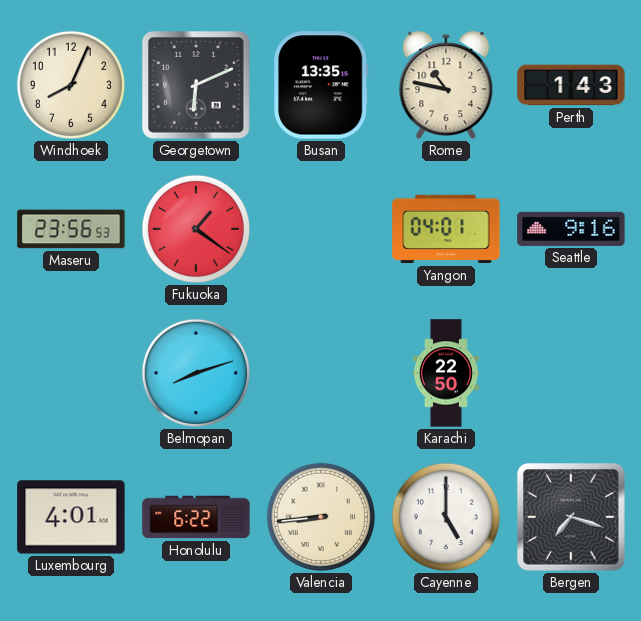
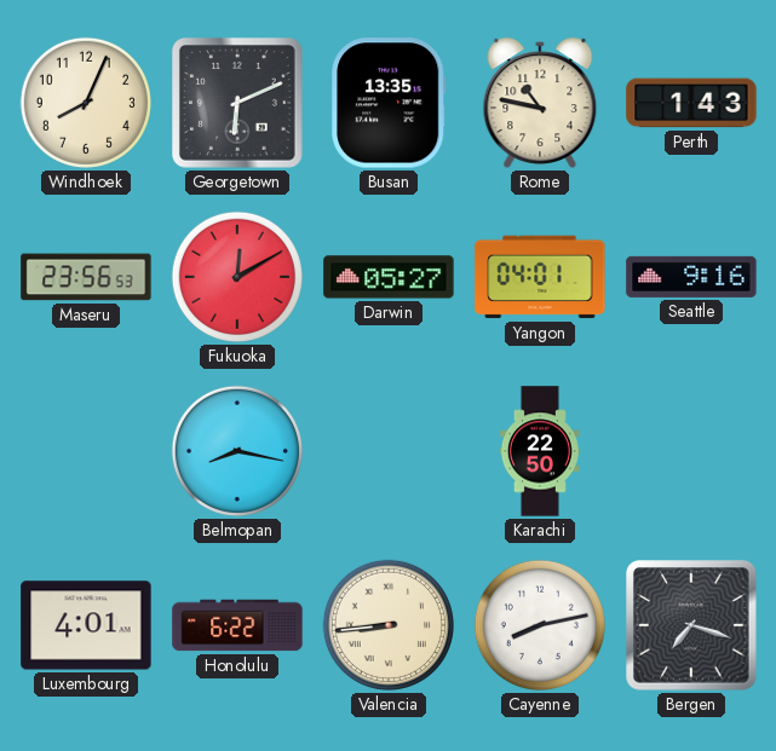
Fukuoka: 1:21 -> 12:10
Darwin: none -> 05:27
Belmopan: 8:12 -> 8:17
Cayenne: 5:00 -> 8:13
